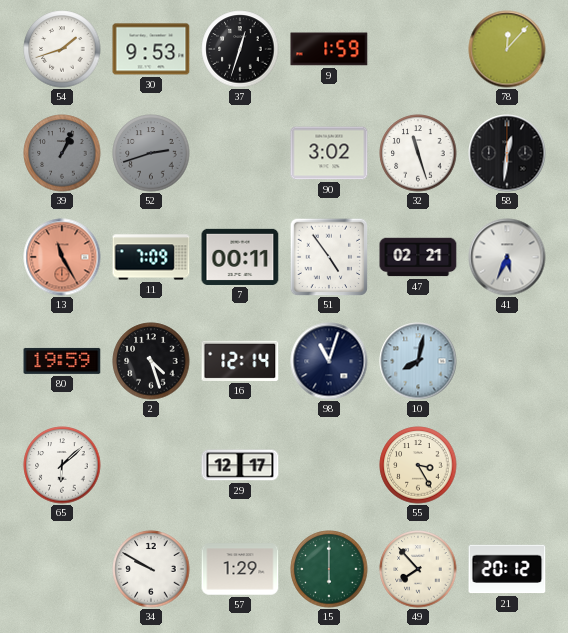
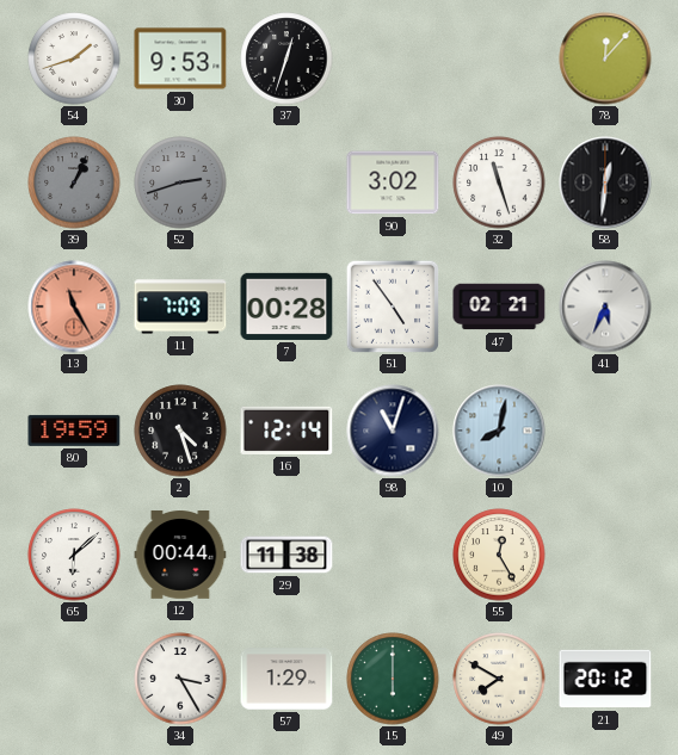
9: 1:59 -> none
7: 00:11 -> 00:28
12: none -> 00:44
29: 12:17 -> 11:38
55: 3:25 -> 12:25
34: 9:50 -> 3:25
49: 7:53 -> 7:50
